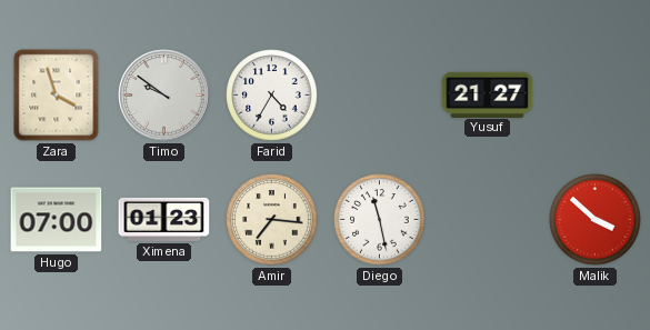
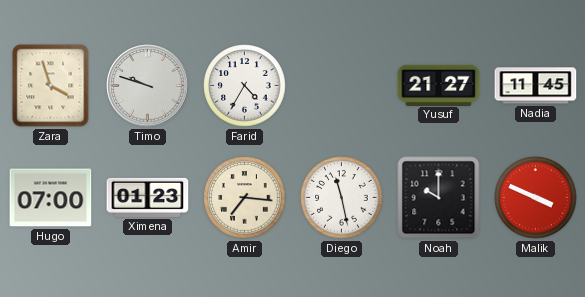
Timo: 9:51 -> 9:48
Nadia: none -> 11:45
Noah: none -> 10:00
Malik: 3:52 -> 3:49
